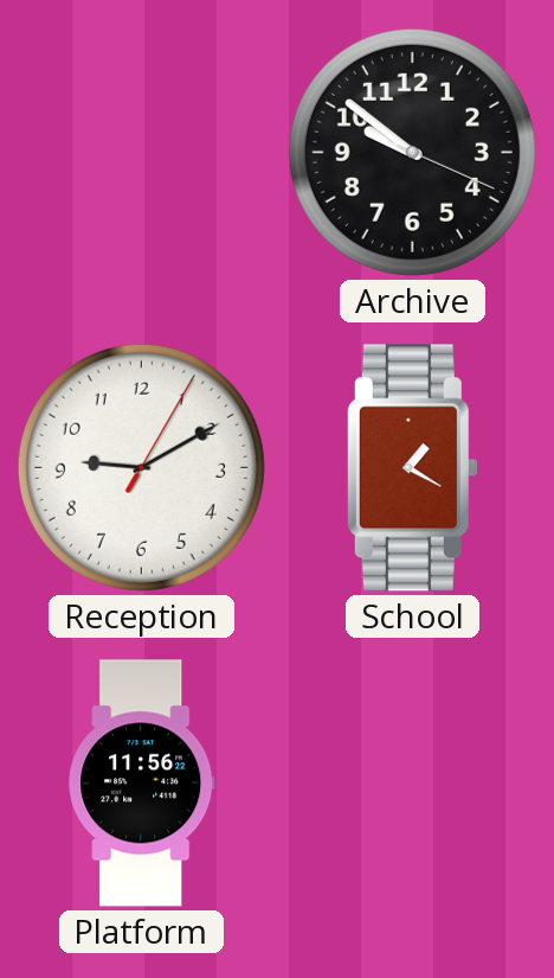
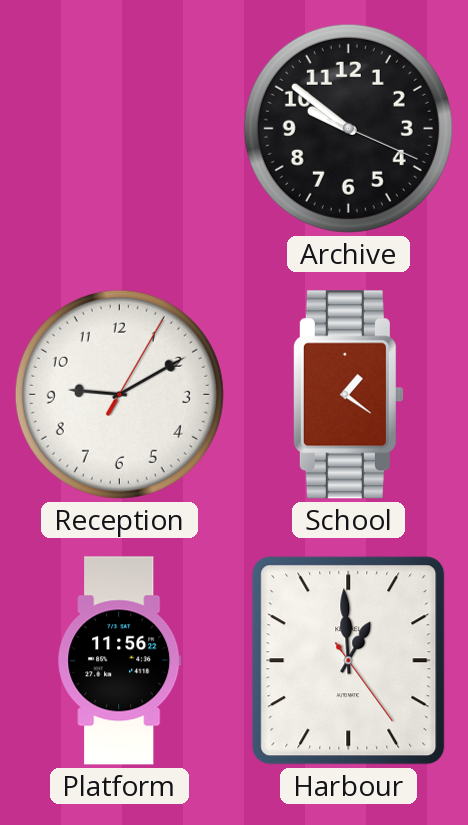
School: 1:20 -> 1:21
Harbour: none -> 12:59
